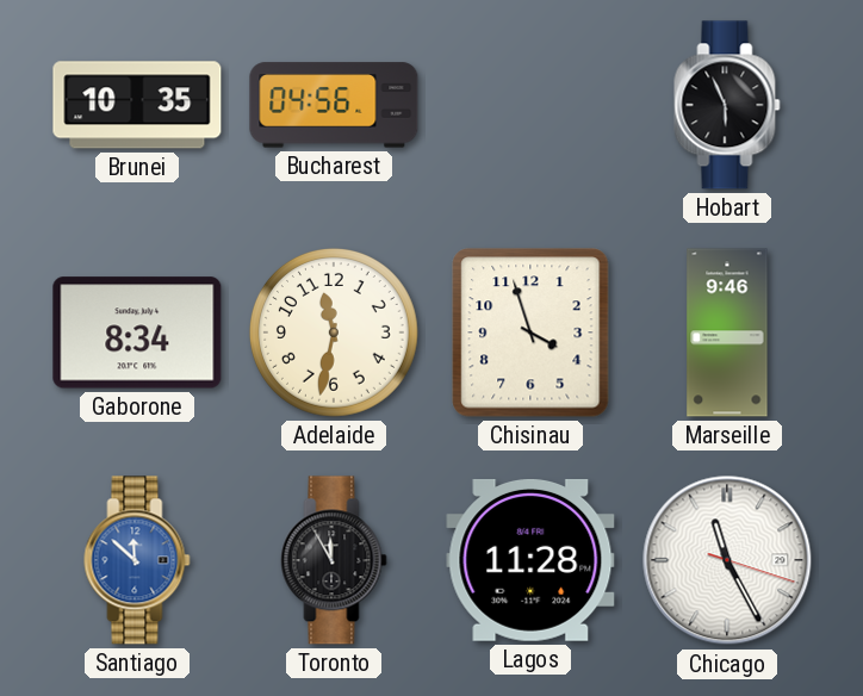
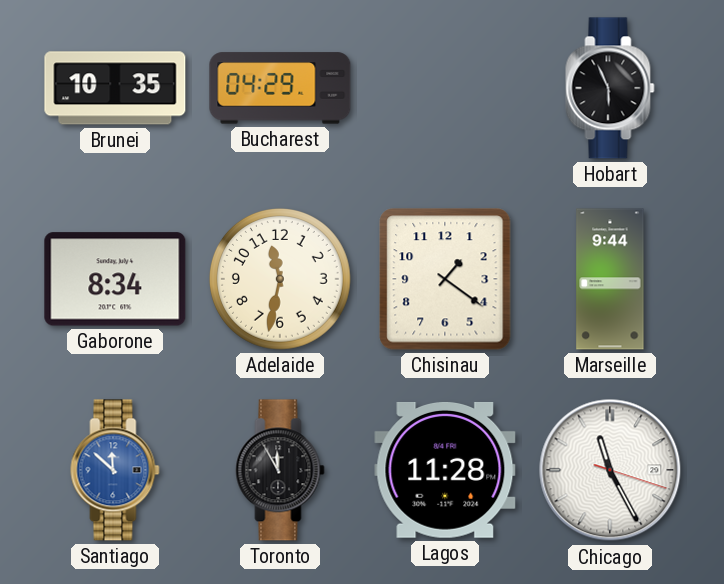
Bucharest: 04:56 -> 04:29
Chisinau: 3:57 -> 1:21
Marseille: 9:46 -> 9:44
